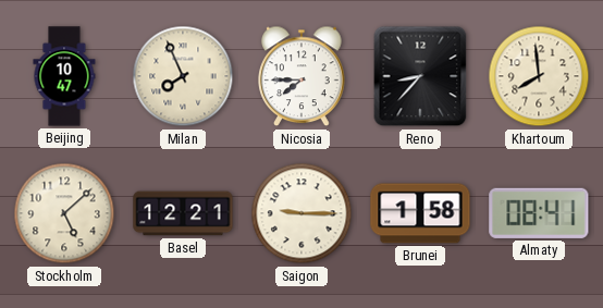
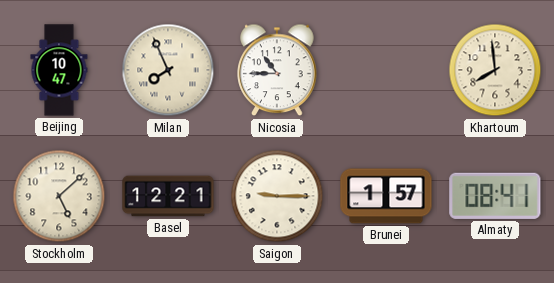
Nicosia: 7:45 -> 10:45
Reno: 8:37 -> none
Brunei: 1:58 -> 1:57
